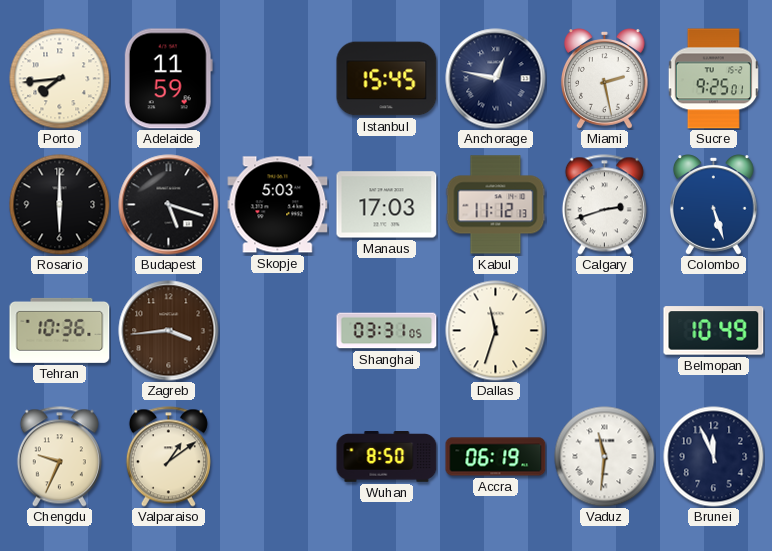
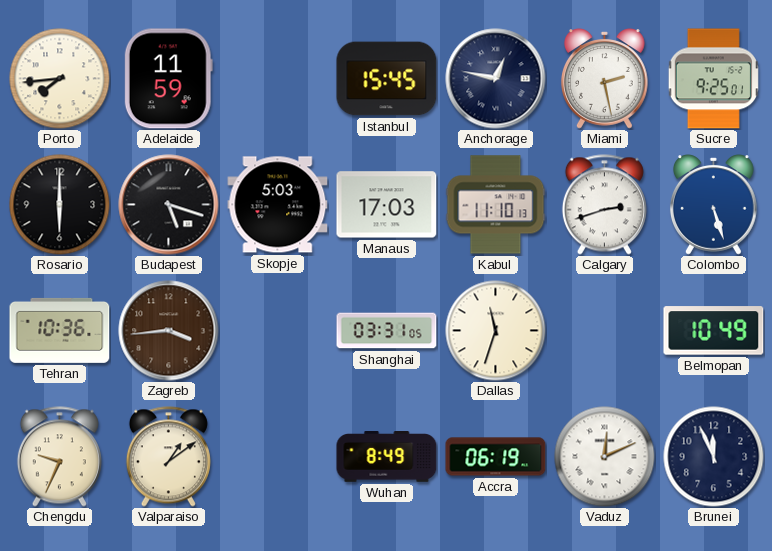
Kabul: 11:12 -> 11:10
Wuhan: 8:50 -> 8:49
Vaduz: 11:31 -> 12:11
